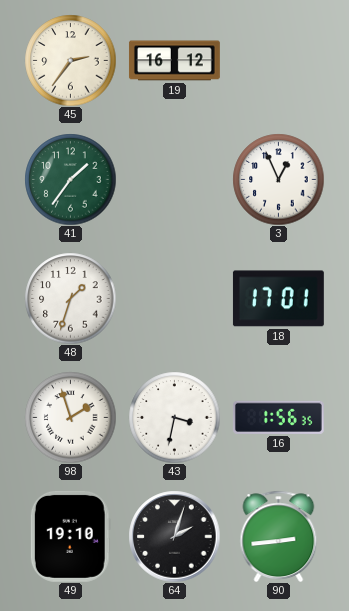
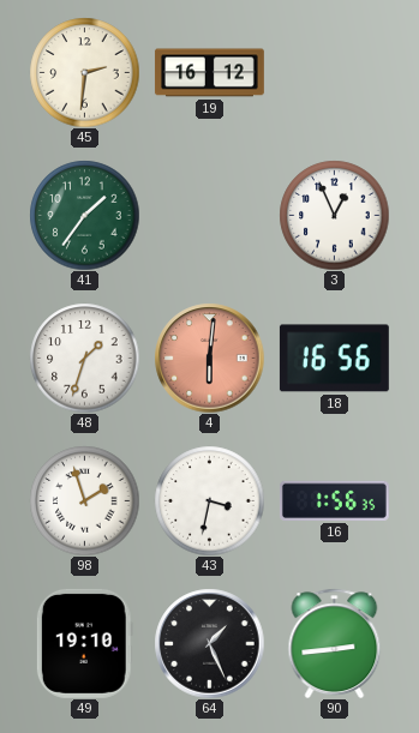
45: 2:36 -> 2:31
4: none -> 6:01
18: 17:01 -> 16:56
64: 2:03 -> 1:26
